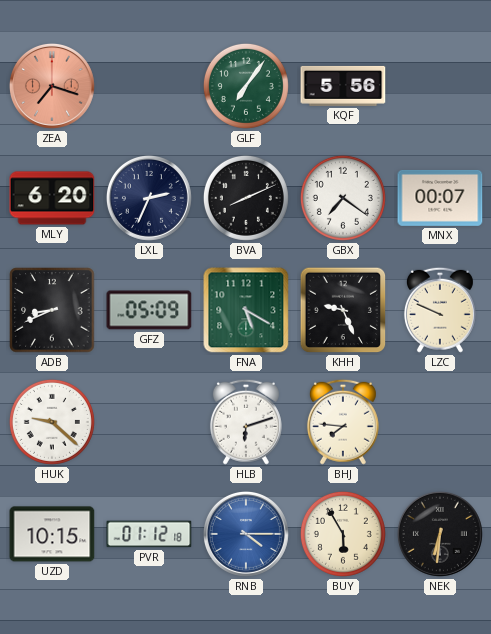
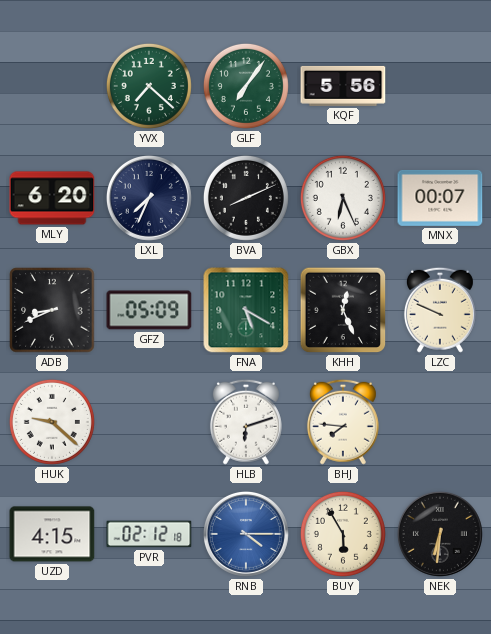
ZEA: 7:18 -> none
YVX: none -> 7:22
LXL: 2:34 -> 7:34
GBX: 7:21 -> 6:26
KHH: 9:26 -> 12:26
UZD: 10:15 -> 4:15
PVR: 01:12 -> 02:12
